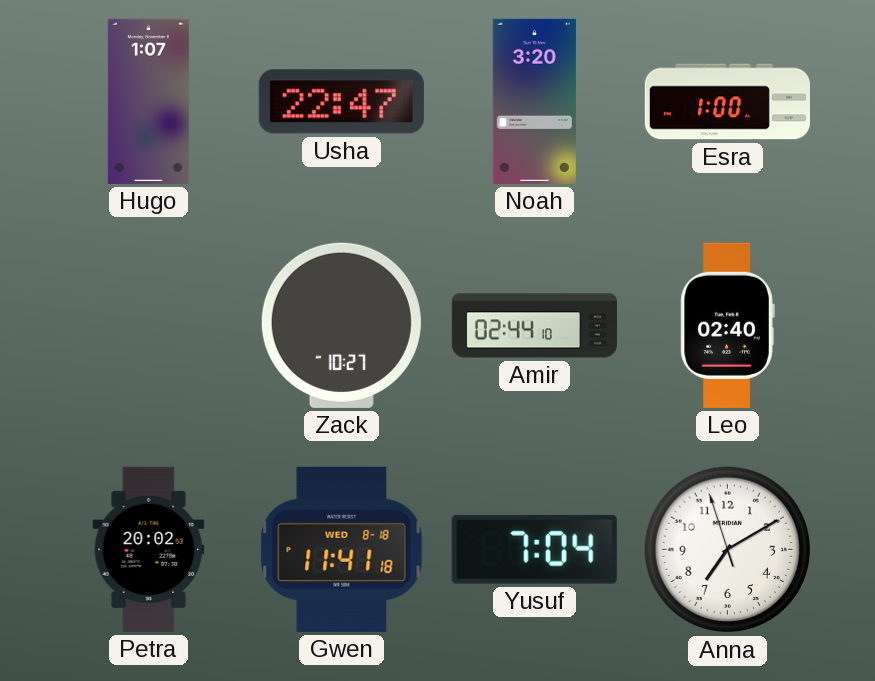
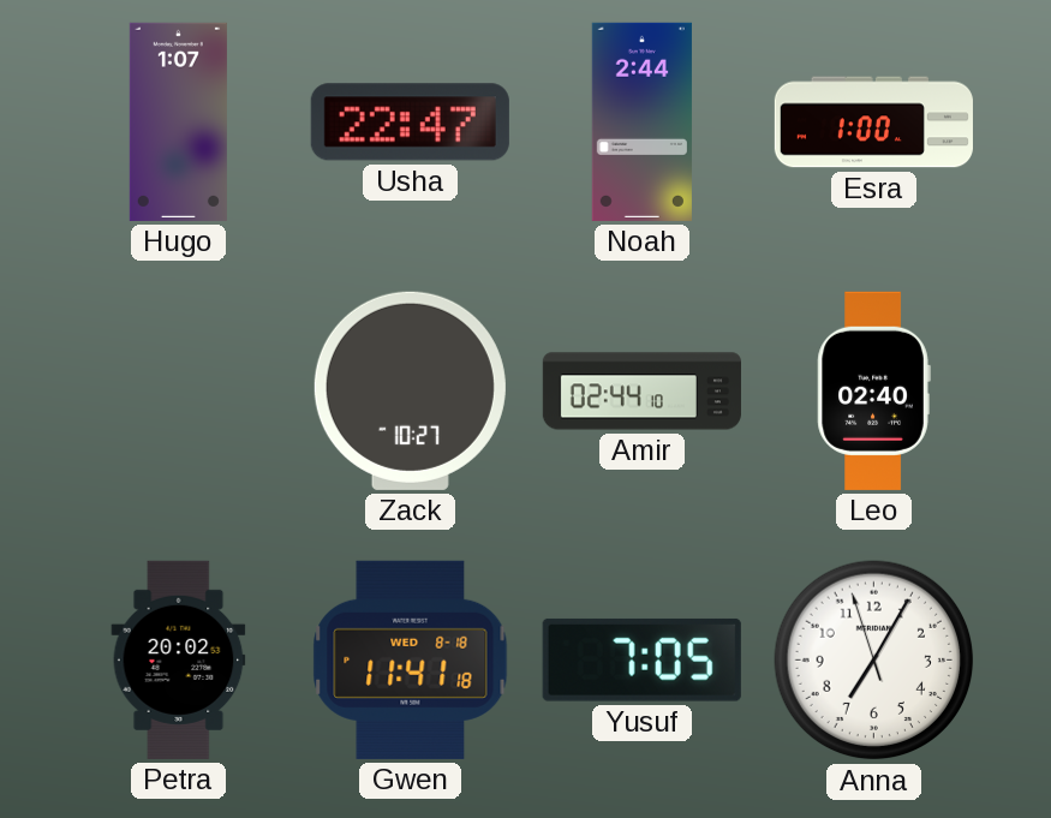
Noah: 3:20 -> 2:44
Yusuf: 7:04 -> 7:05
Anna: 7:09 -> 7:04
